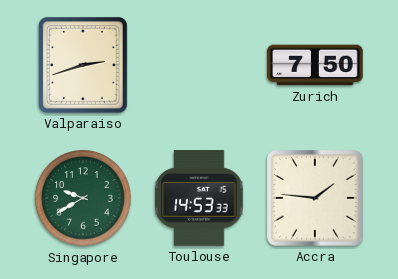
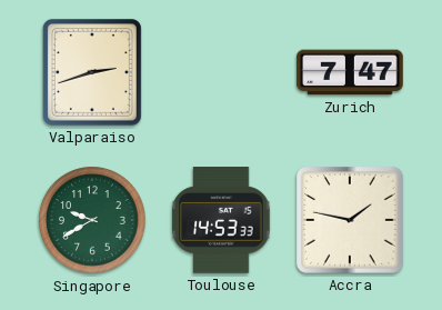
Zurich: 7:50 -> 7:47
Accra: 1:46 -> 1:47
